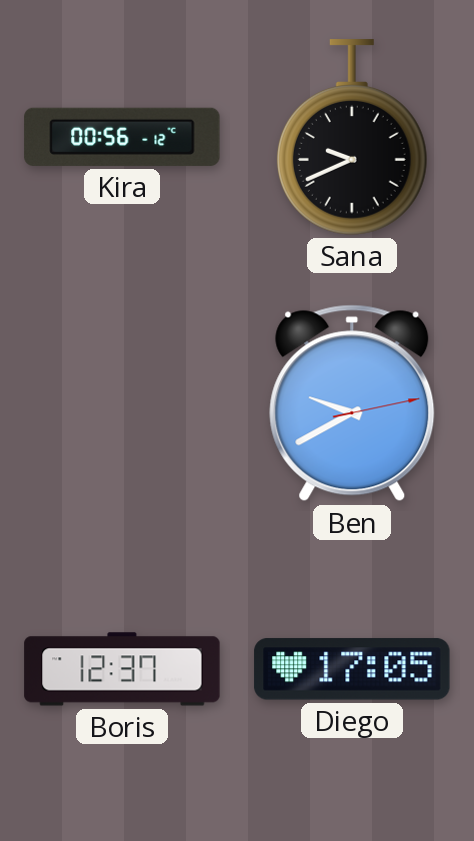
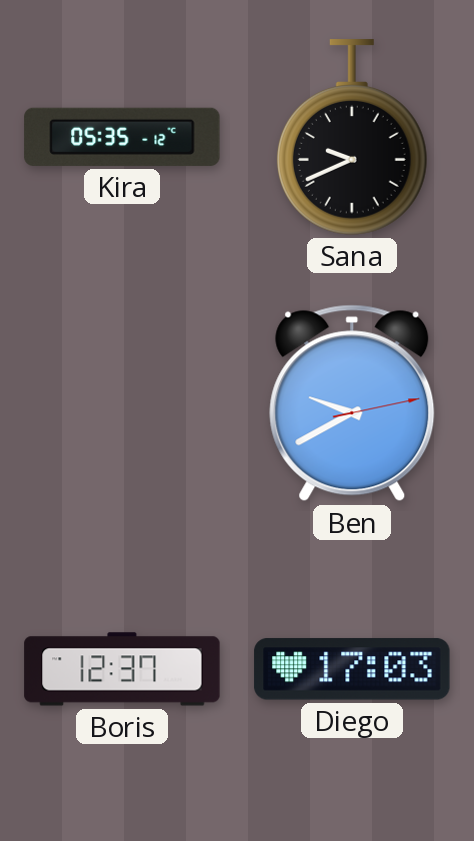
Kira: 00:56 -> 05:35
Diego: 17:05 -> 17:03
